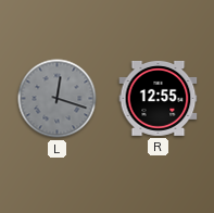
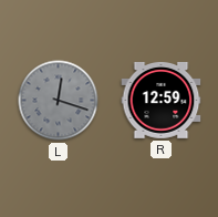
R: 12:55 -> 12:59
